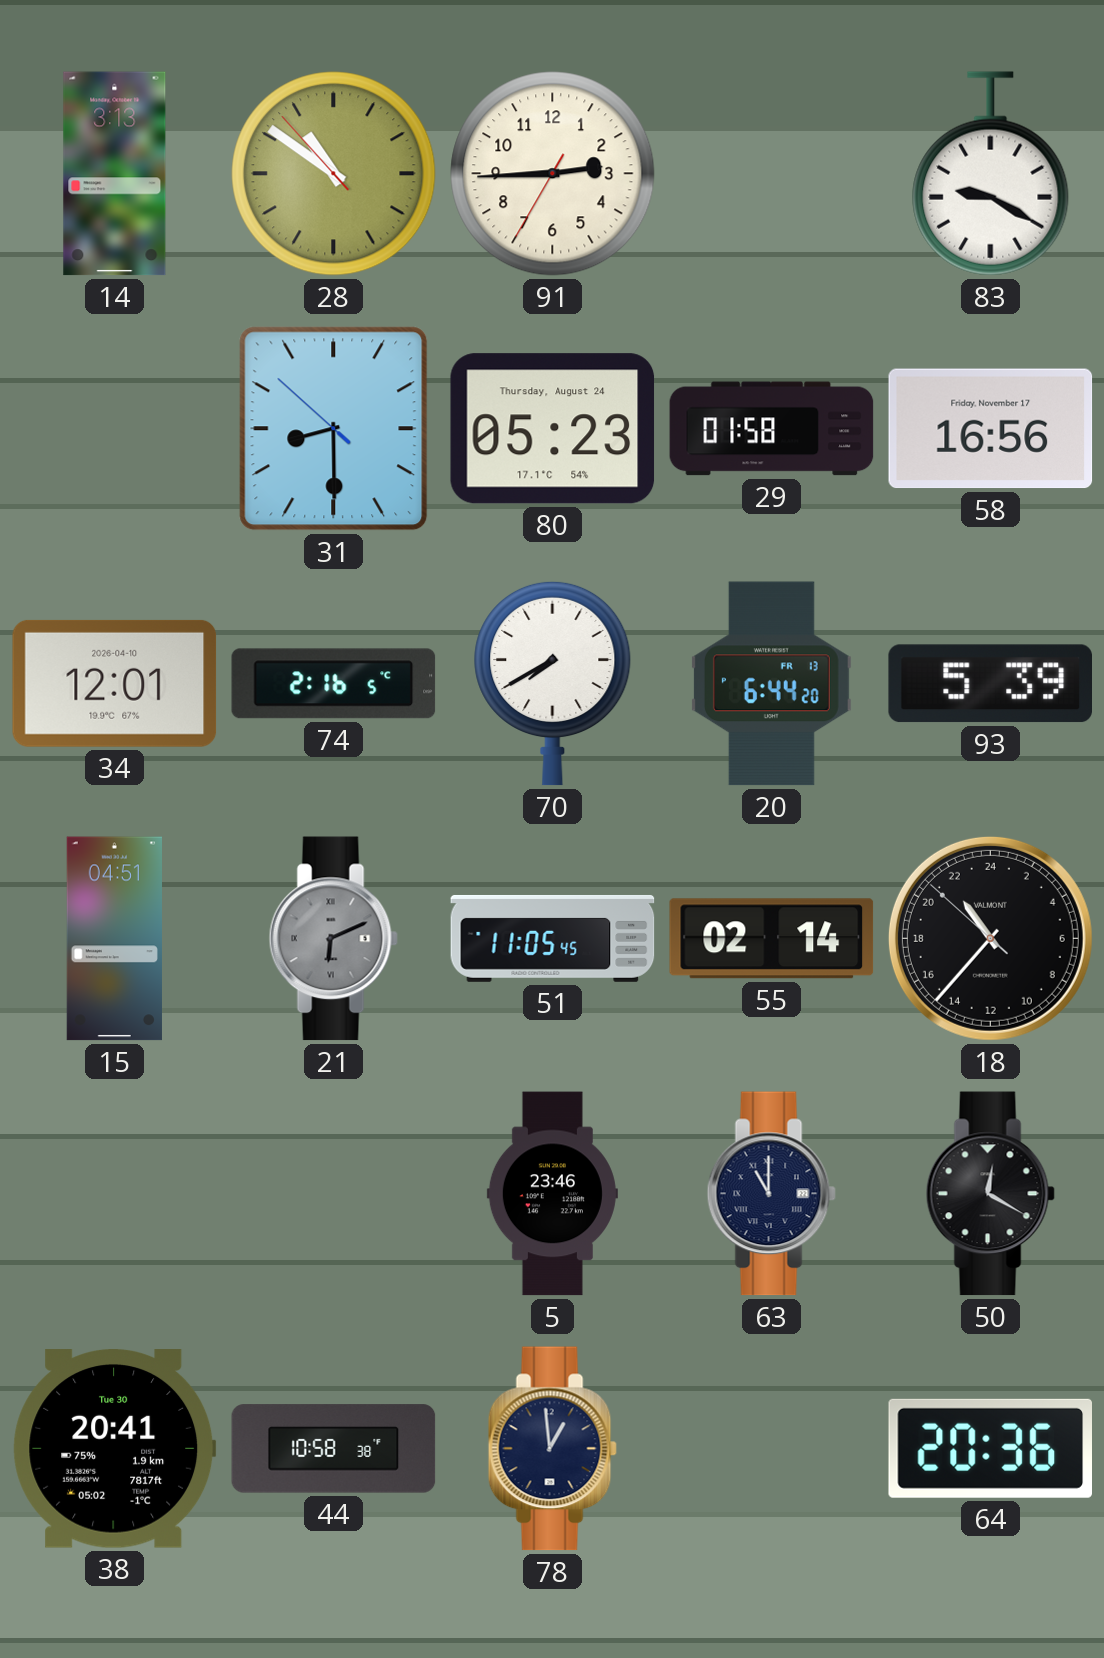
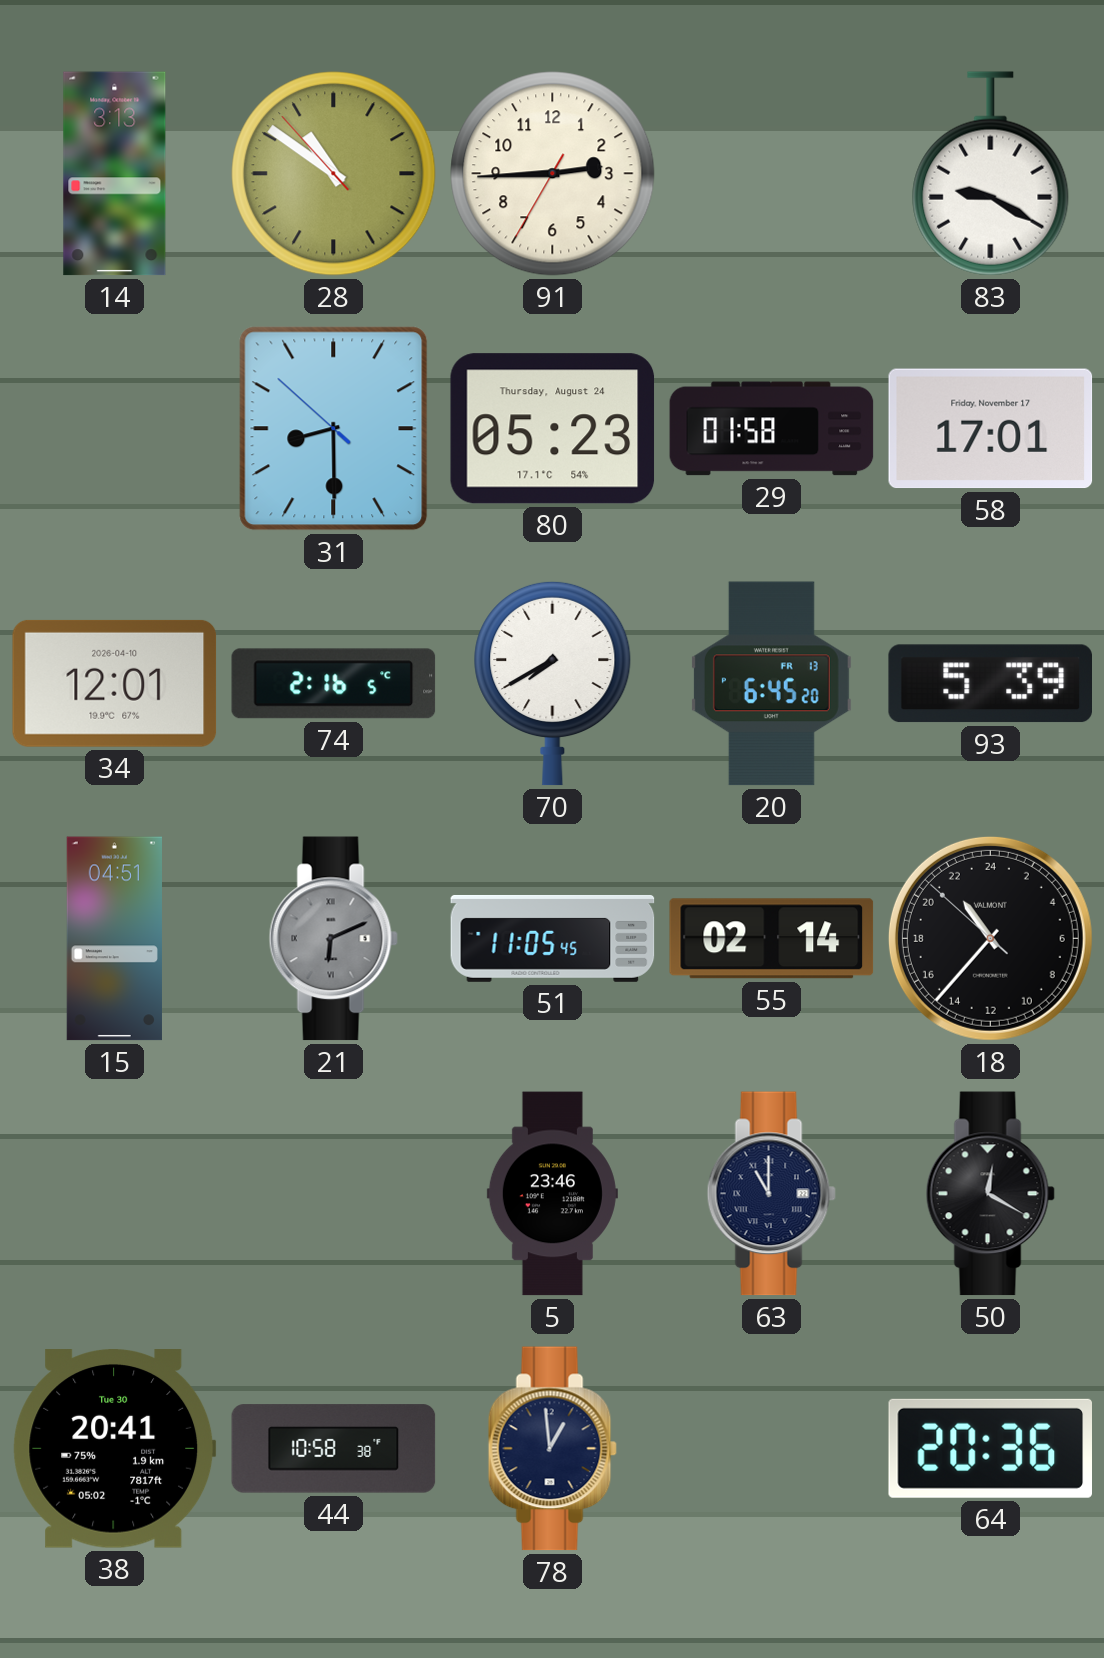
58: 16:56 -> 17:01
20: 6:44 -> 6:45
